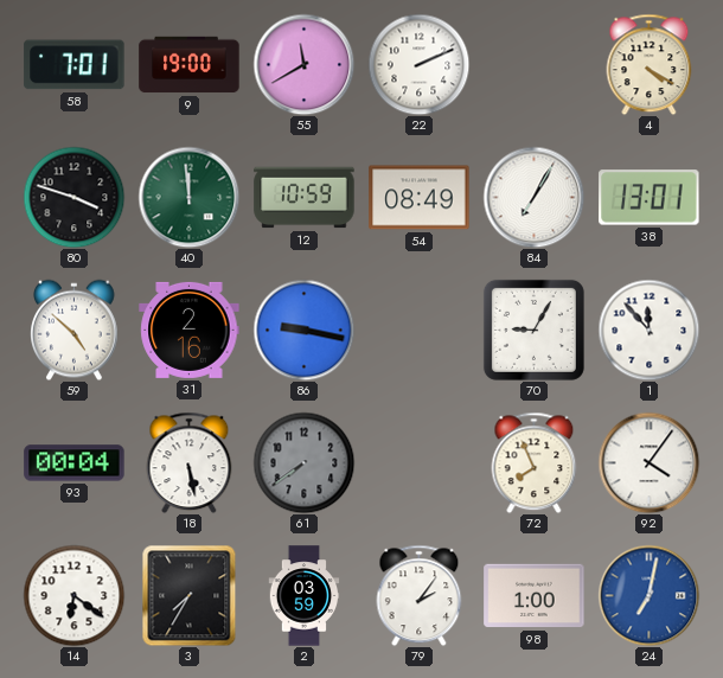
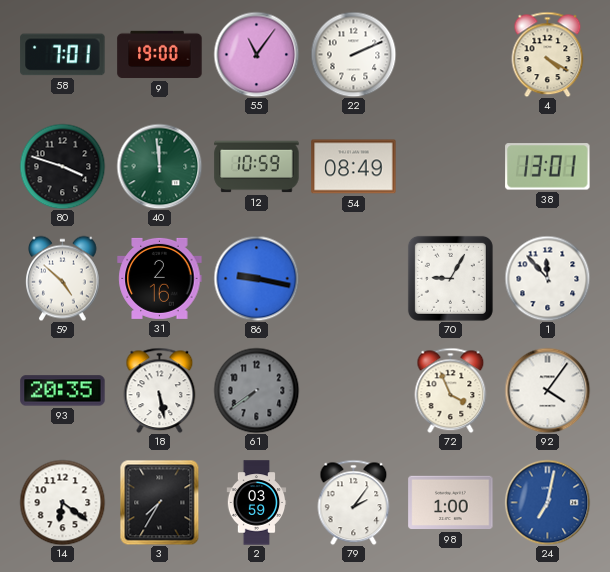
55: 11:40 -> 11:06
84: 7:05 -> none
93: 00:04 -> 20:35
72: 7:56 -> 3:56
